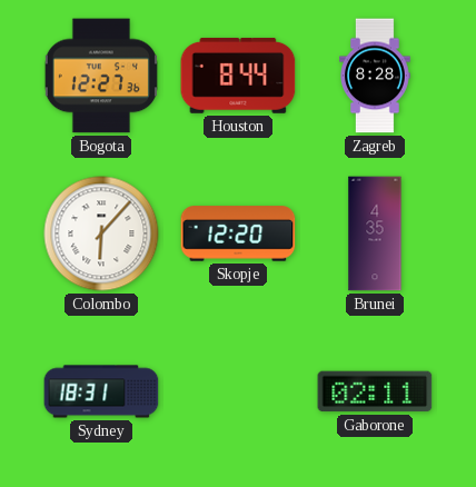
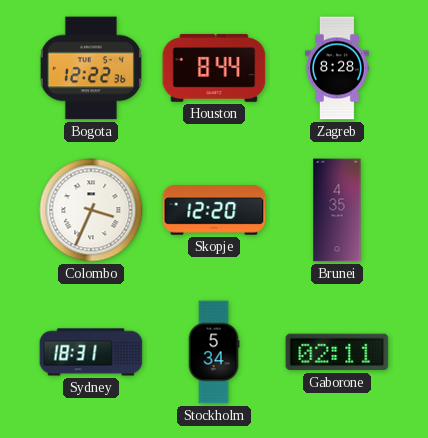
Bogota: 12:27 -> 12:22
Colombo: 6:07 -> 3:34
Stockholm: none -> 5:34
